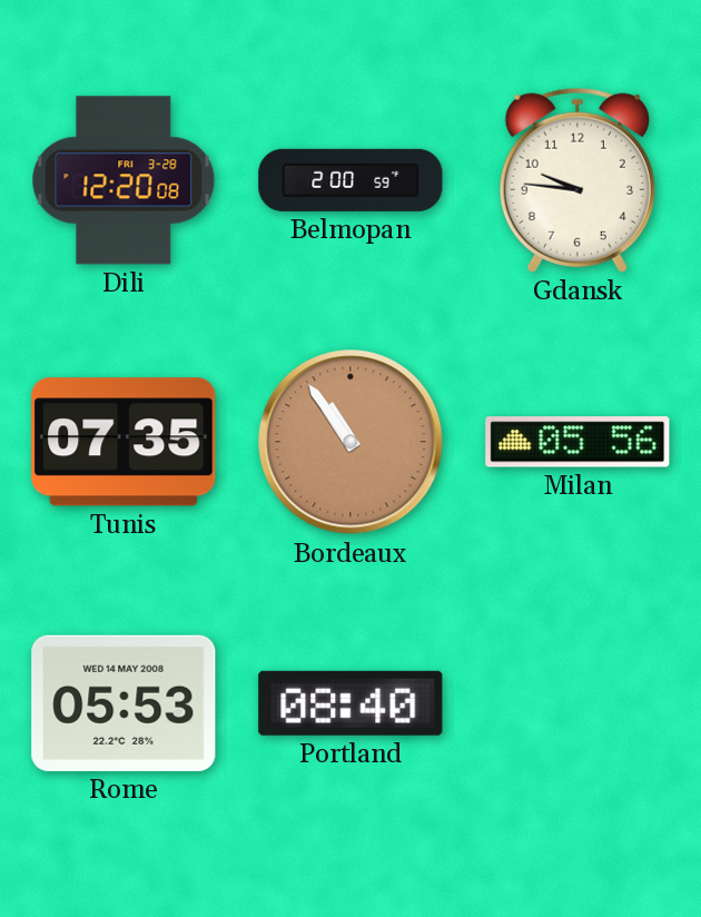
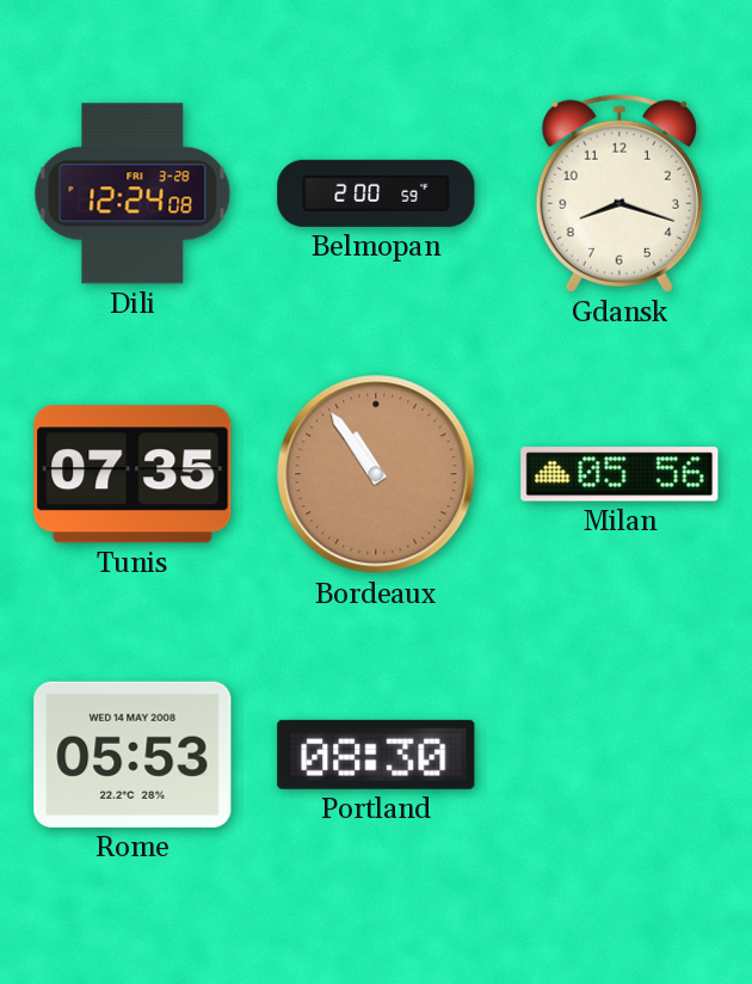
Dili: 12:20 -> 12:24
Gdansk: 9:46 -> 8:18
Portland: 08:40 -> 08:30
